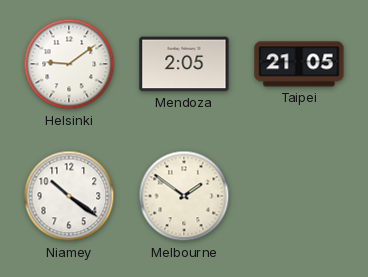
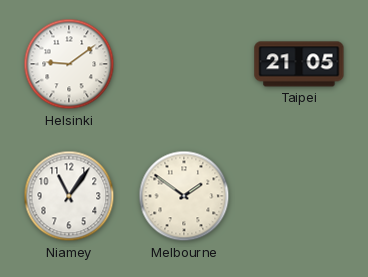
Mendoza: 2:05 -> none
Niamey: 10:21 -> 11:06
